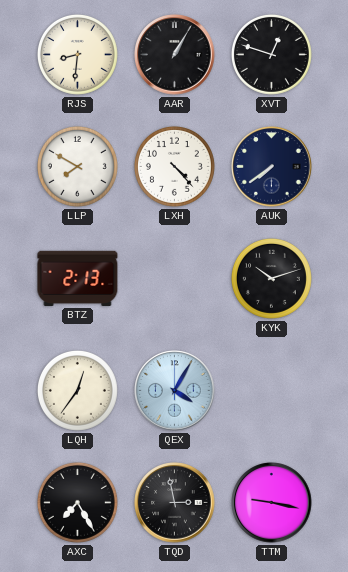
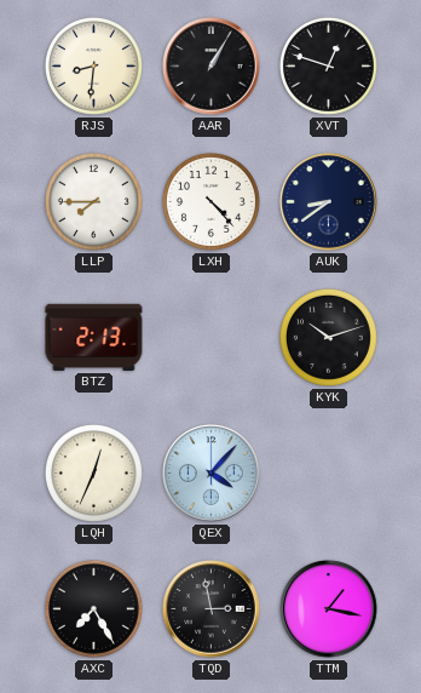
LLP: 7:50 -> 7:45
AUK: 7:39 -> 8:39
LQH: 12:36 -> 12:34
QEX: 4:05 -> 4:07
TTM: 9:17 -> 1:17
